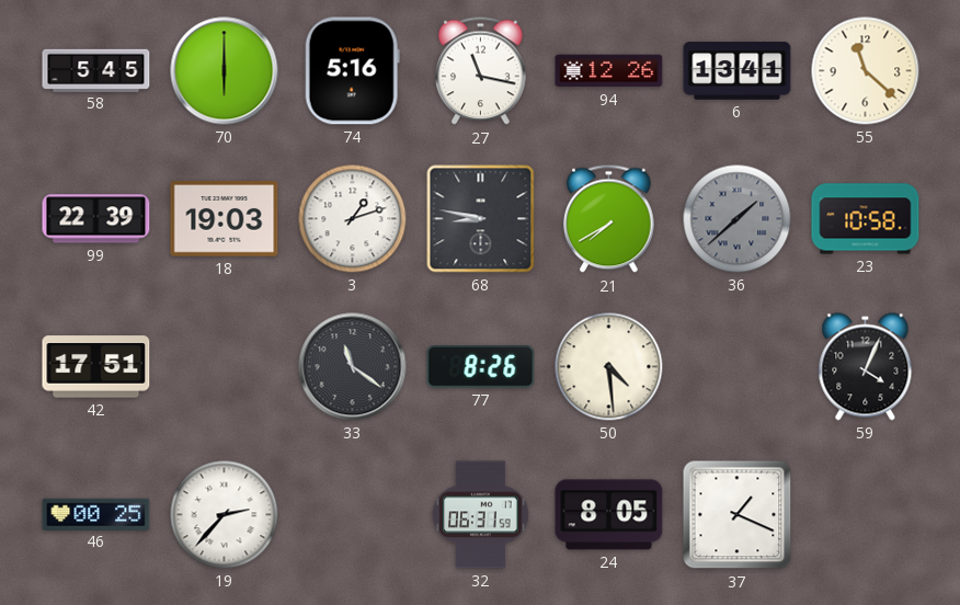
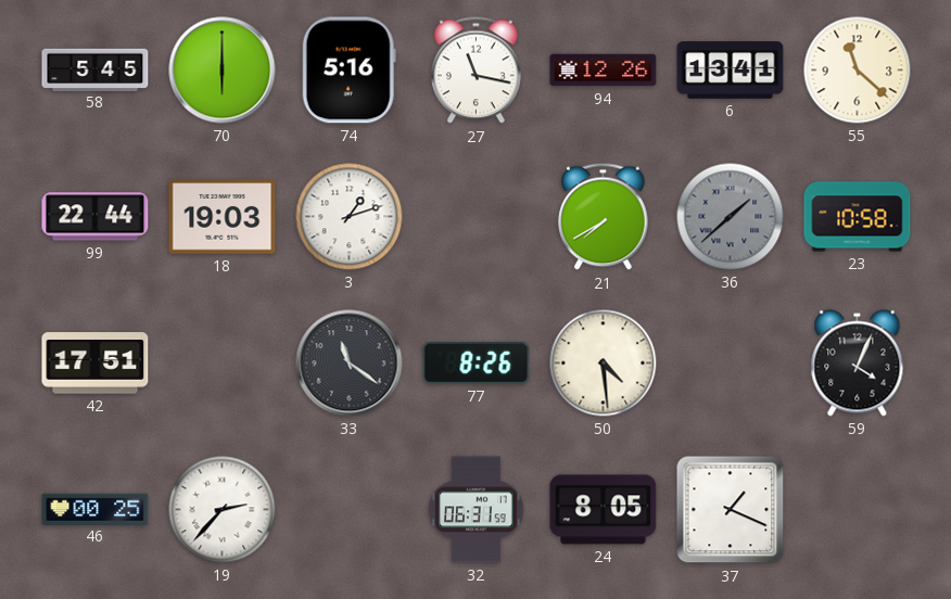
99: 22:39 -> 22:44
68: 8:47 -> none
